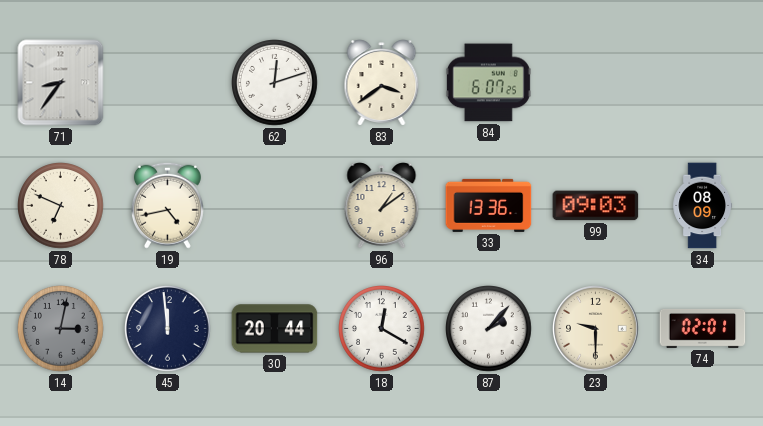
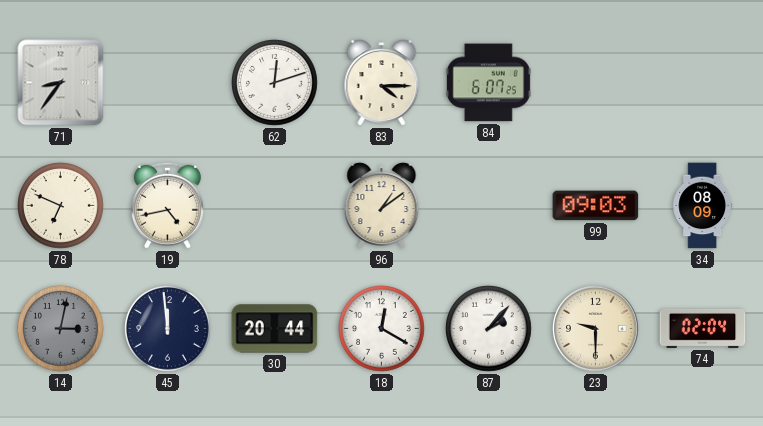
83: 3:39 -> 4:15
33: 13:36 -> none
74: 02:01 -> 02:04
